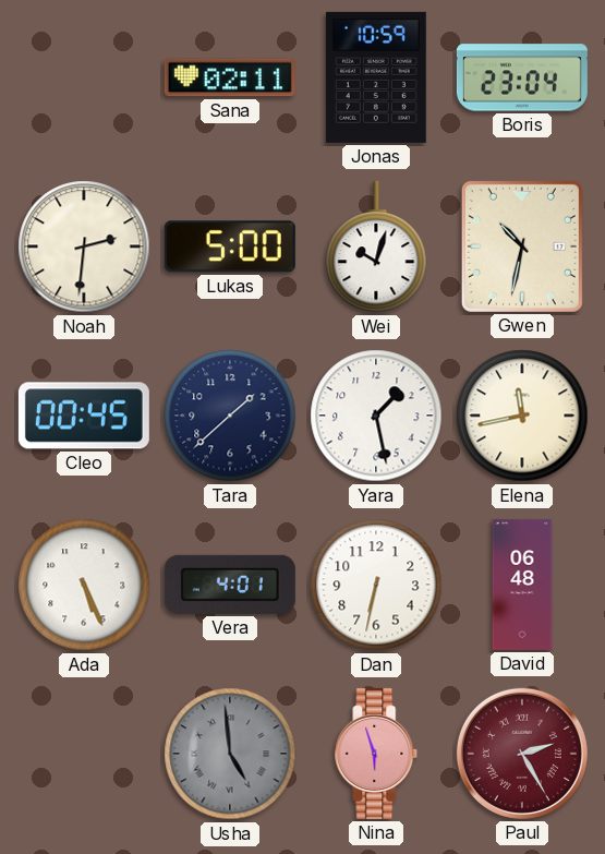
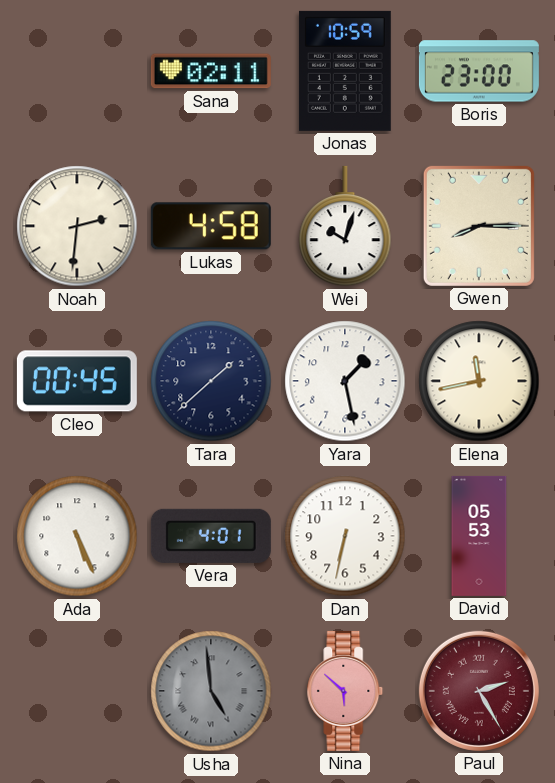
Boris: 23:04 -> 23:00
Lukas: 5:00 -> 4:58
Gwen: 10:32 -> 8:15
David: 06:48 -> 05:53
Nina: 5:57 -> 5:52
